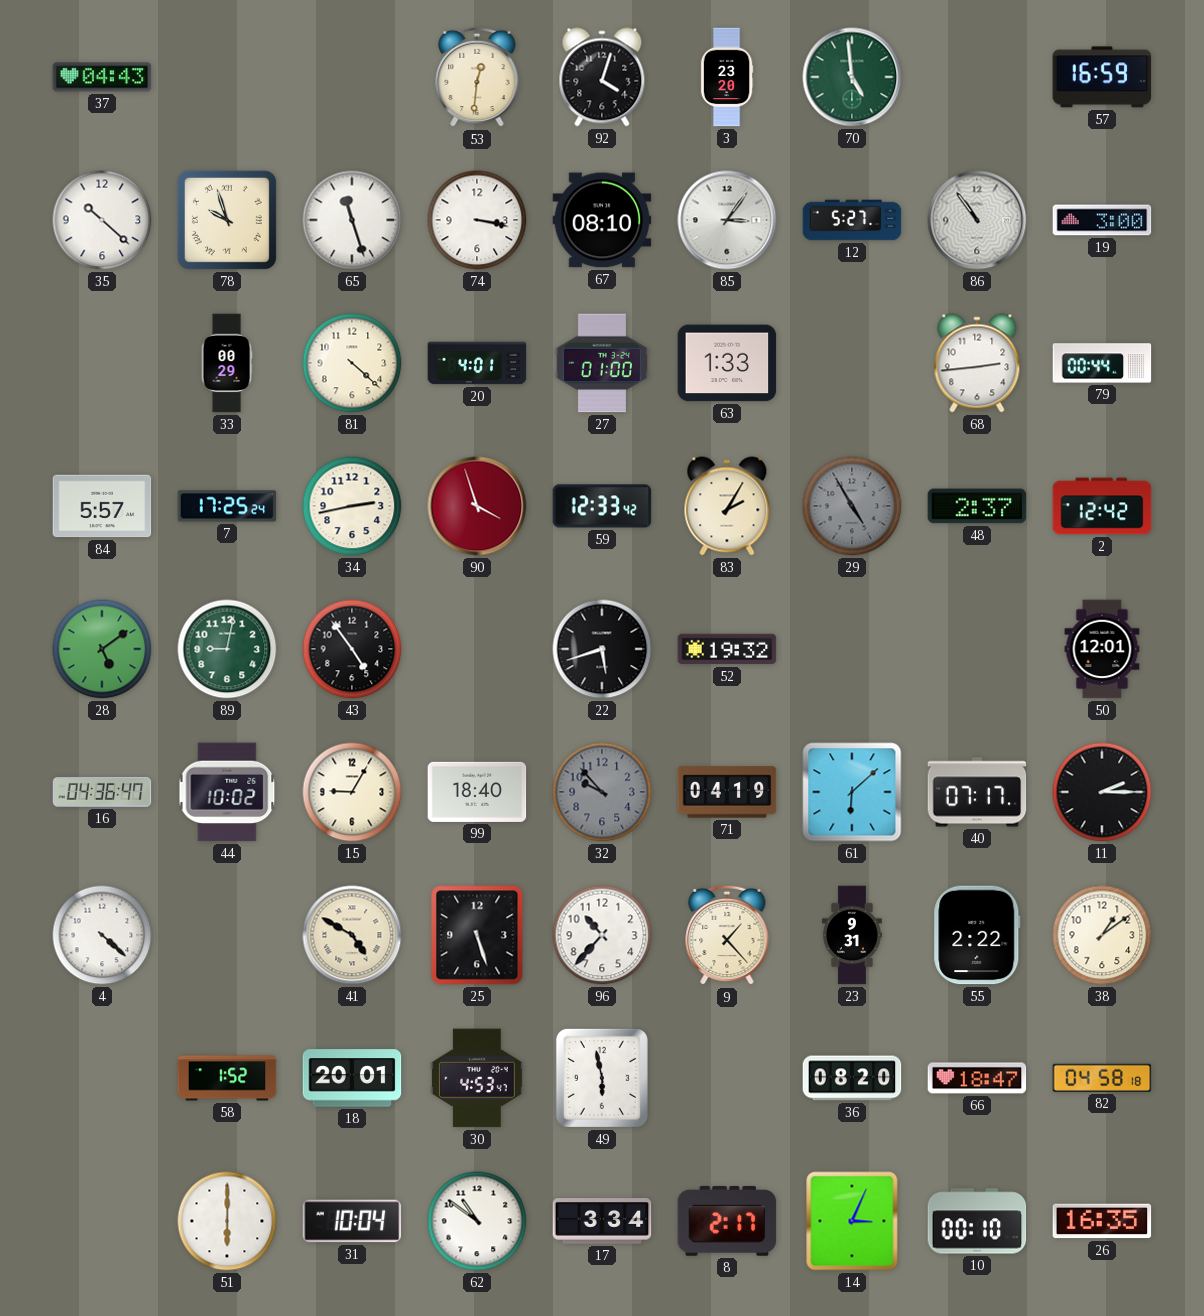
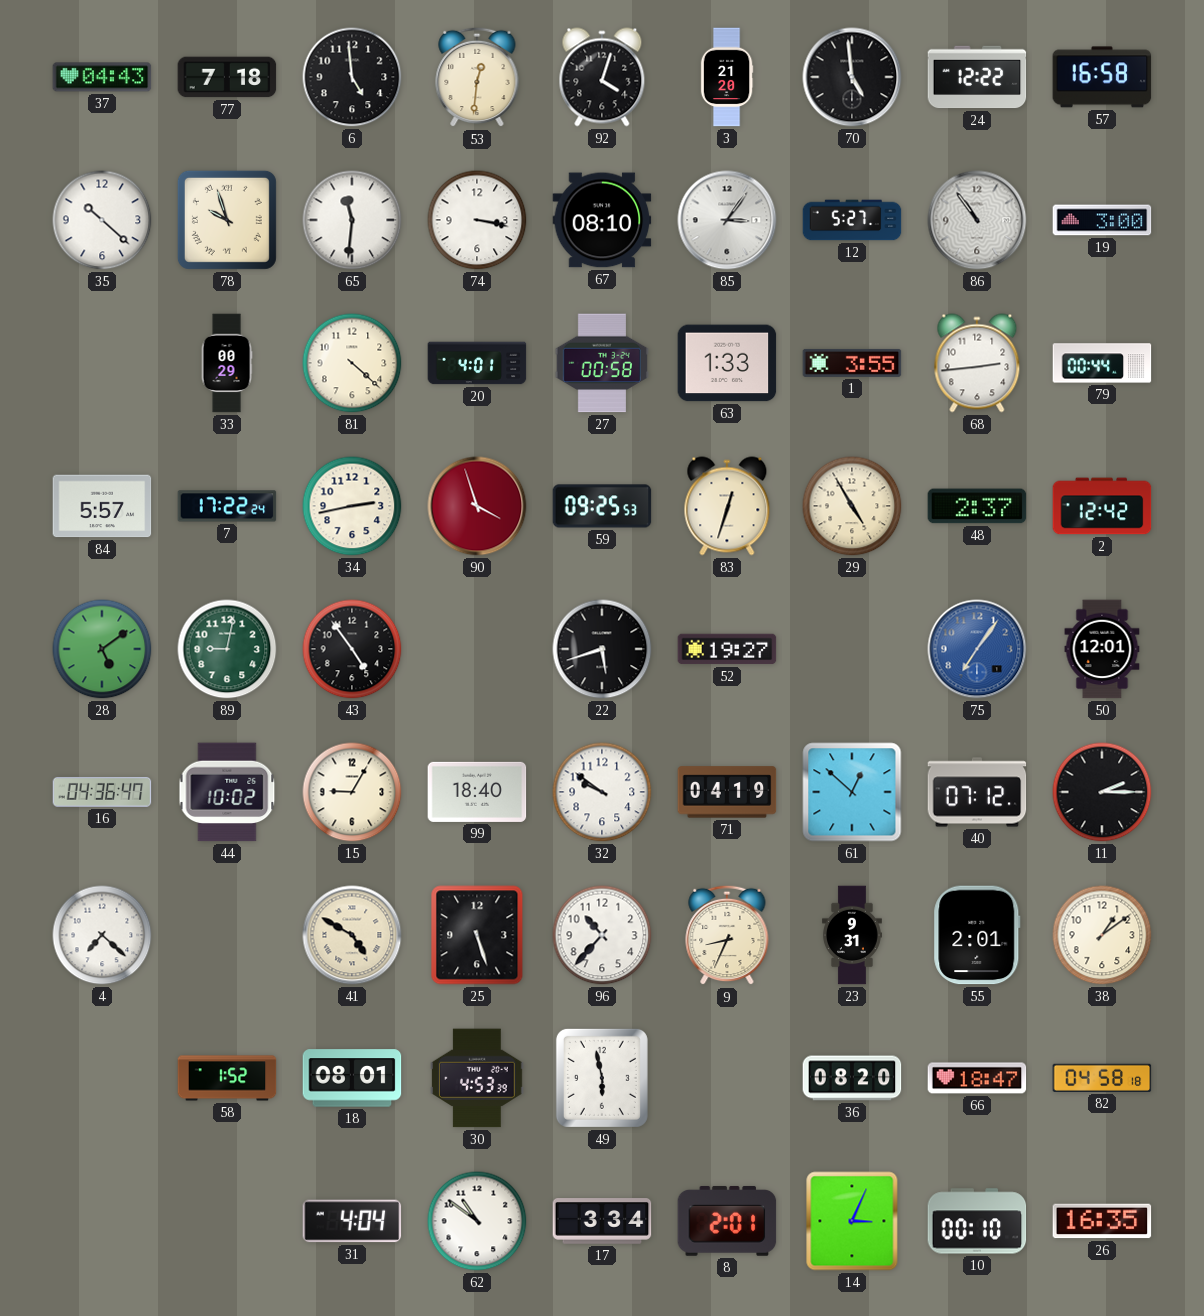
77: none -> 7:18
6: none -> 4:59
3: 23:20 -> 21:20
70 dial: green -> black
24: none -> 12:22
57: 16:59 -> 16:58
65: 11:27 -> 11:31
27: 01:00 -> 00:58
1: none -> 3:55
7: 17:25 -> 17:22
59: 12:33 -> 09:25
83: 2:05 -> 12:33
29 dial: grey -> cream
52: 19:32 -> 19:27
75: none -> 7:06
32: 9:53 -> 9:51
32 dial: grey -> white
61: 6:08 -> 12:52
40: 07:17 -> 07:12
4: 4:22 -> 7:22
9: 1:23 -> 8:34
55: 2:22 -> 2:01
18: 20:01 -> 08:01
30: 4:53:47 -> 4:53:39
51: 6:00 -> none
31: 10:04 -> 4:04
8: 2:17 -> 2:01
